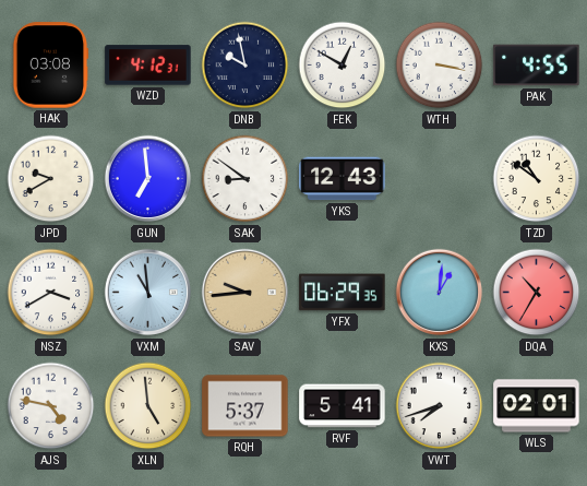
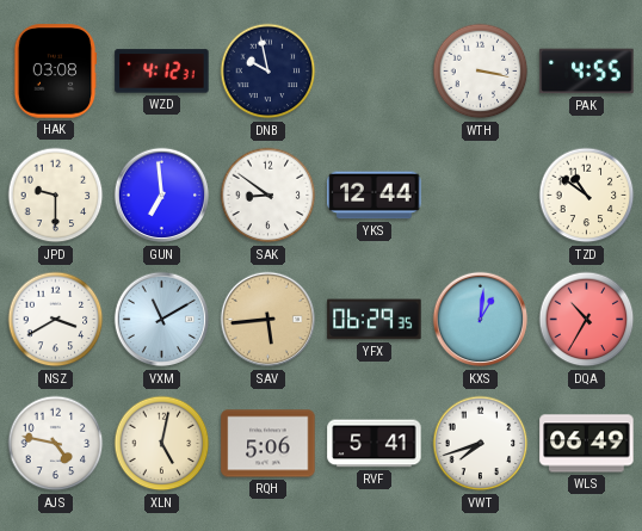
FEK: 12:50 -> none
JPD: 9:40 -> 9:30
YKS: 12:43 -> 12:44
VXM: 10:59 -> 11:10
SAV: 9:44 -> 5:44
XLN: 4:59 -> 5:02
RQH: 5:37 -> 5:06
WLS: 02:01 -> 06:49
